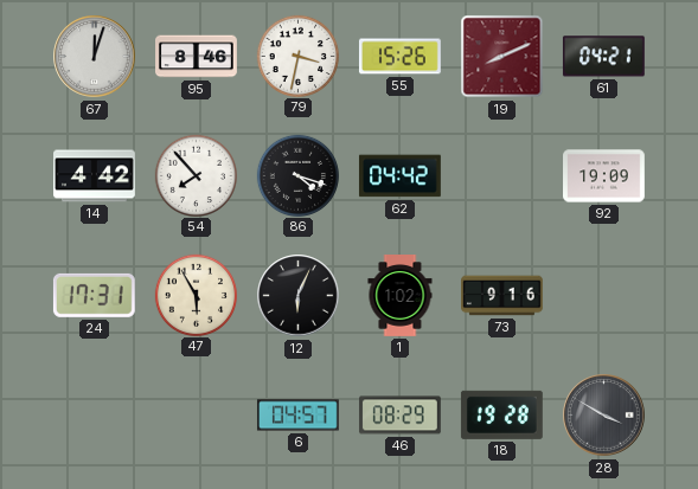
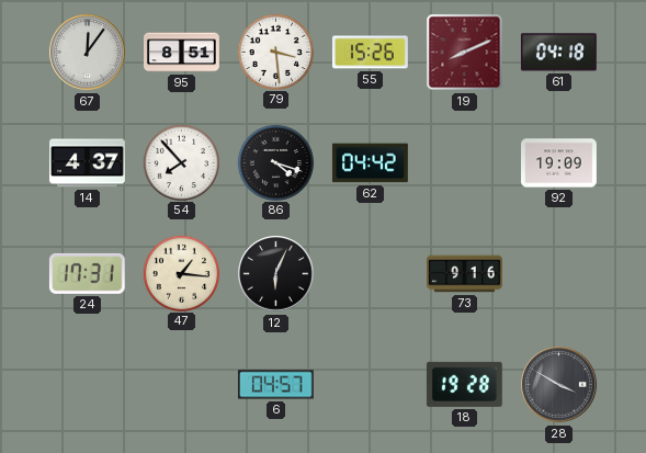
67: 12:03 -> 12:06
95: 8:46 -> 8:51
79: 3:32 -> 3:29
61: 04:21 -> 04:18
14: 4:42 -> 4:37
47: 5:55 -> 1:16
1: 1:02 -> none
46: 08:29 -> none
